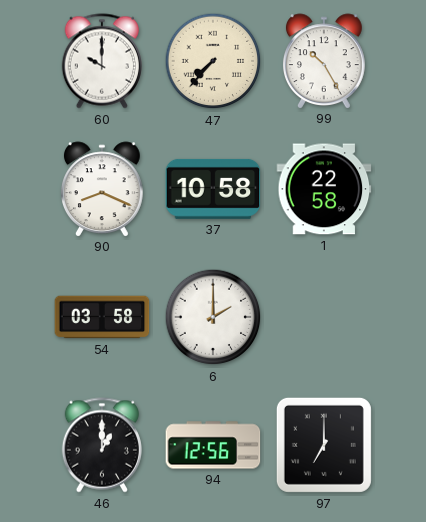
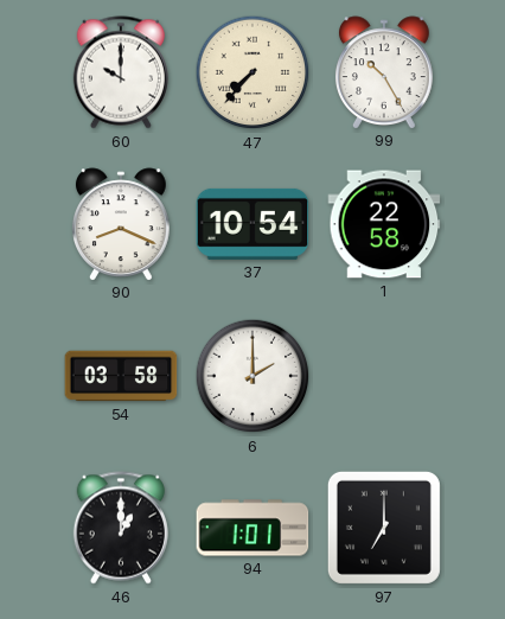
37: 10:58 -> 10:54
94: 12:56 -> 1:01
